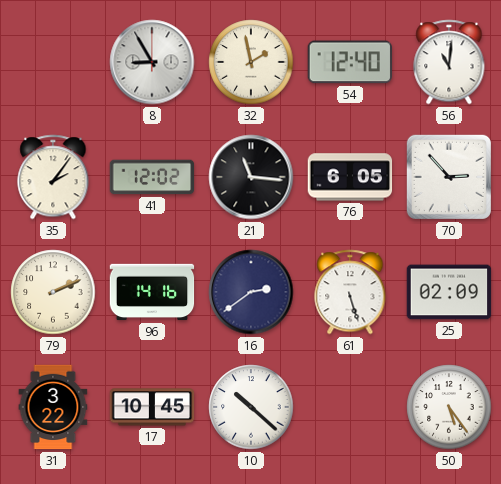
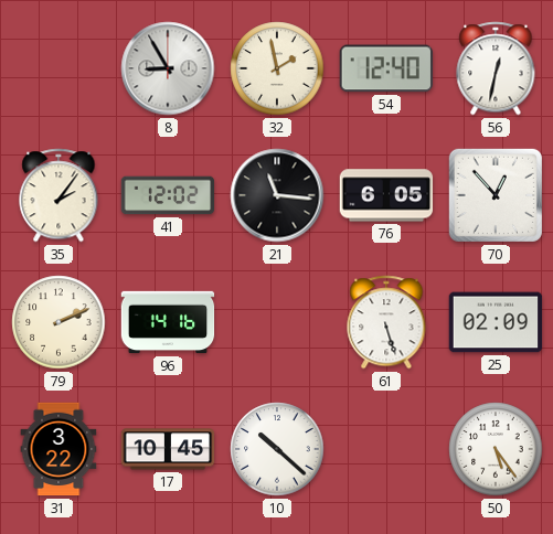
56: 11:01 -> 12:32
70: 2:53 -> 12:53
16: 2:39 -> none
